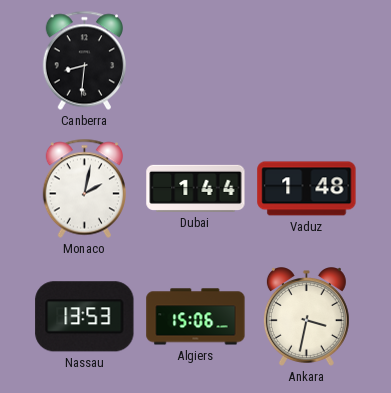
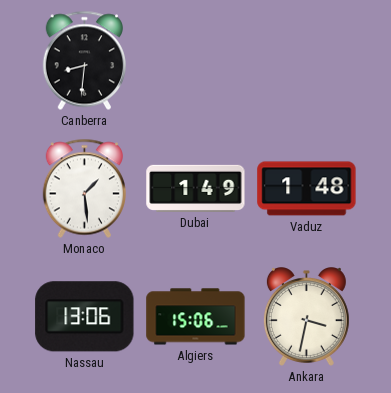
Monaco: 2:02 -> 1:29
Dubai: 1:44 -> 1:49
Nassau: 13:53 -> 13:06
